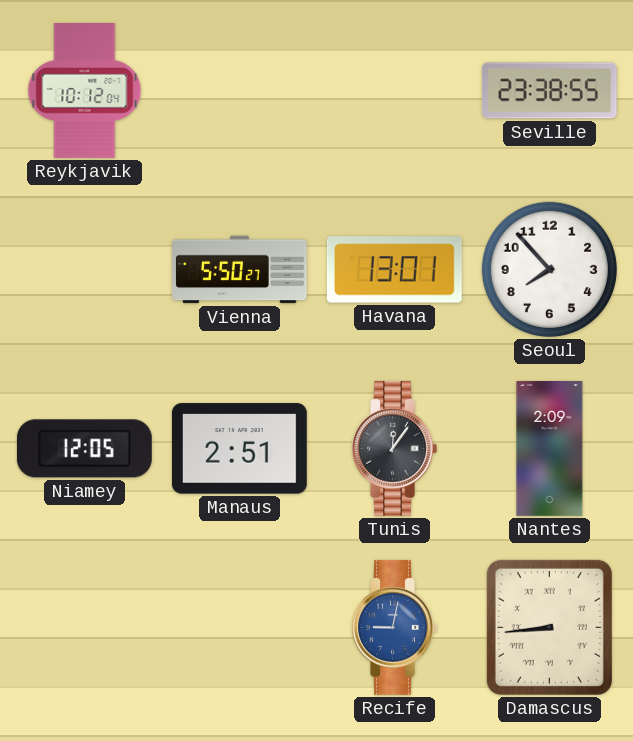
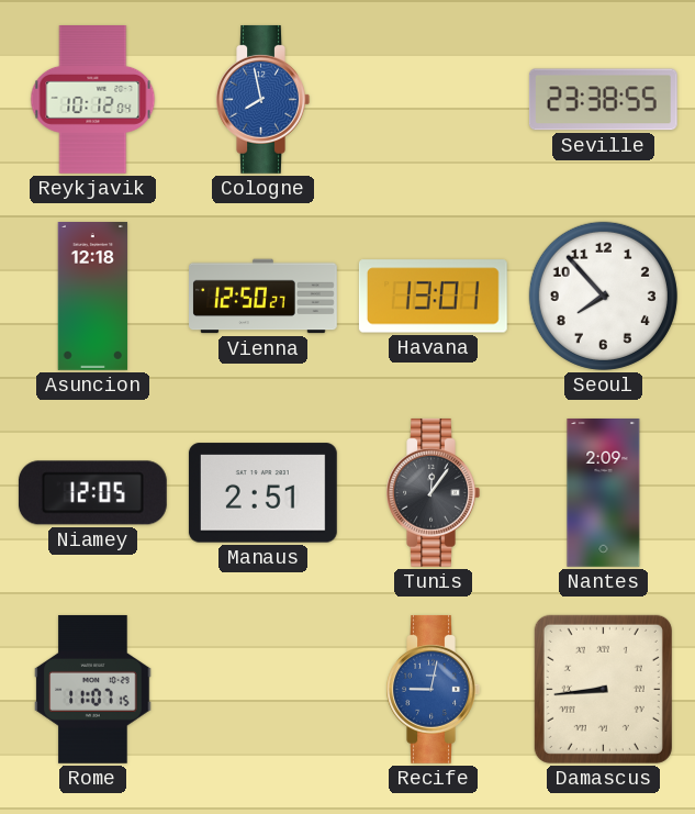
Cologne: none -> 7:58
Asuncion: none -> 12:18
Vienna: 5:50 -> 12:50
Rome: none -> 11:07
